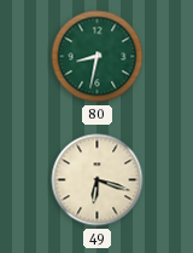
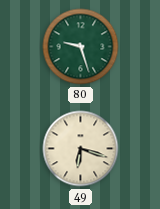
80: 8:32 -> 9:27
